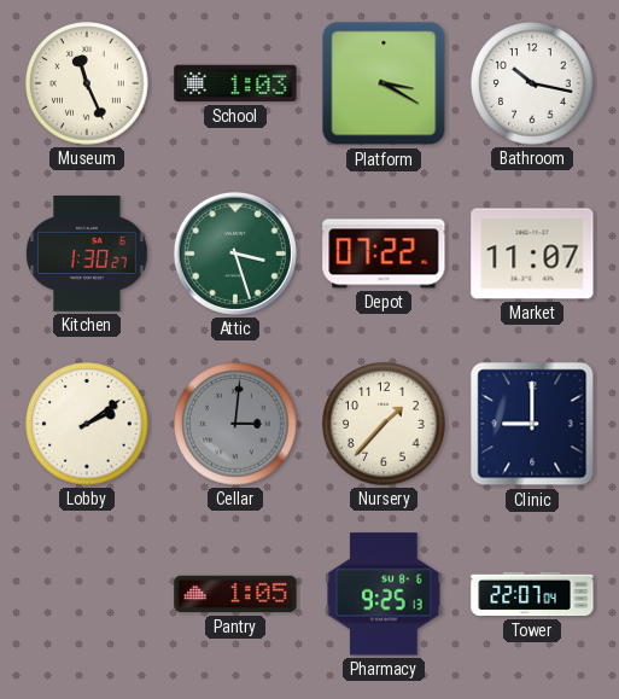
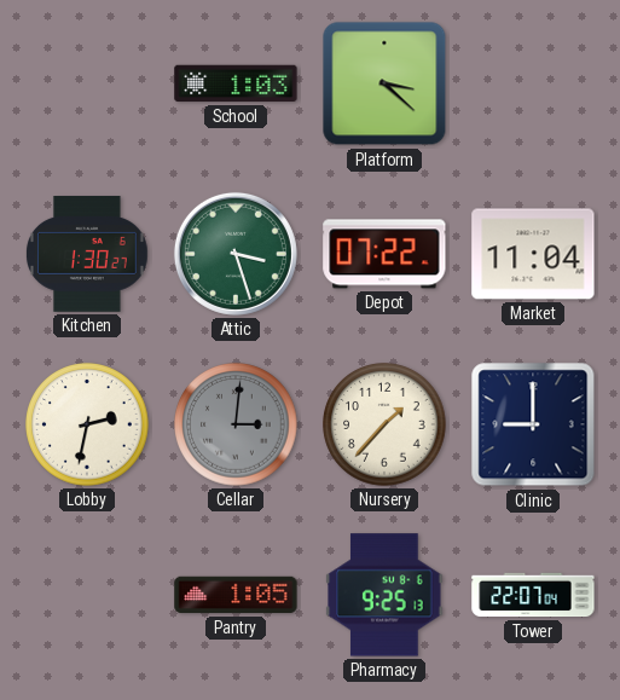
Museum: 11:26 -> none
Platform: 3:20 -> 3:22
Bathroom: 10:17 -> none
Market: 11:07 -> 11:04
Lobby: 2:09 -> 2:32
